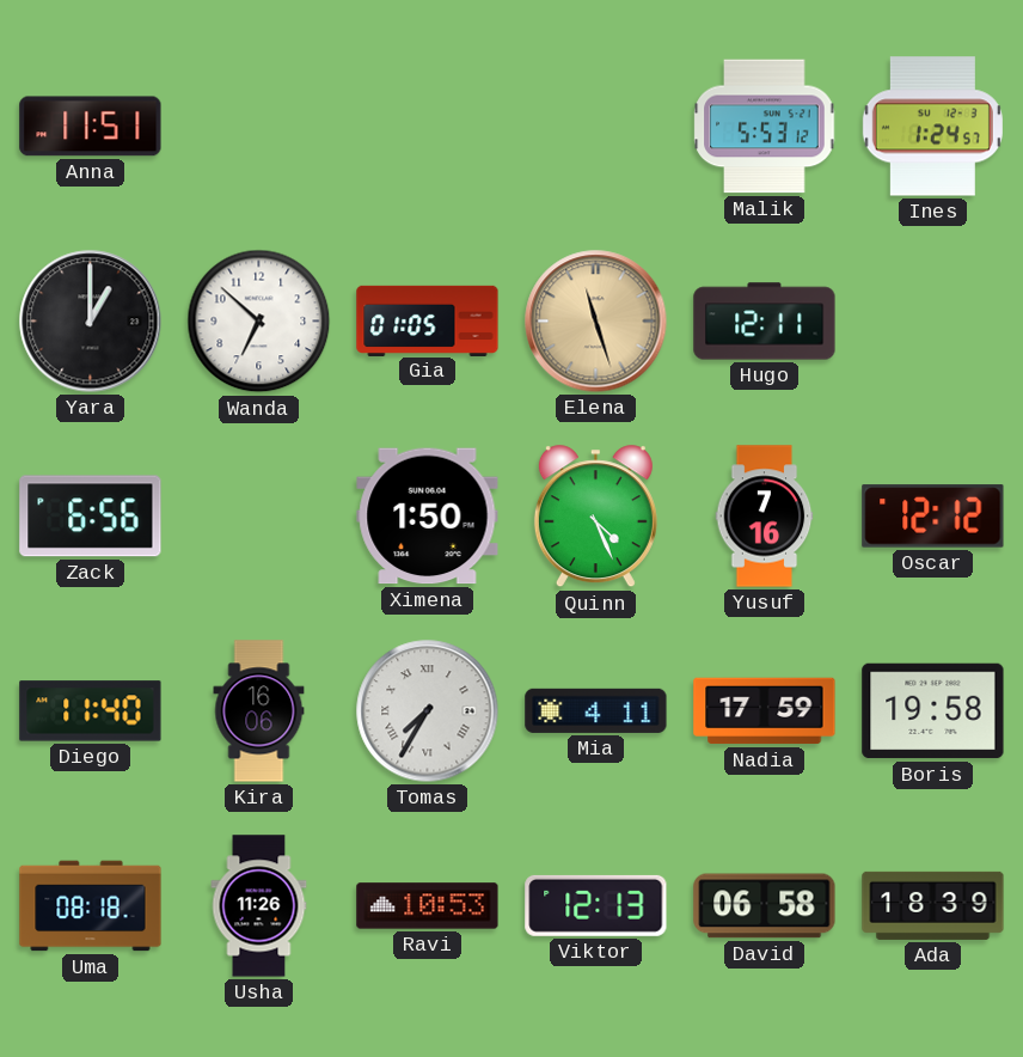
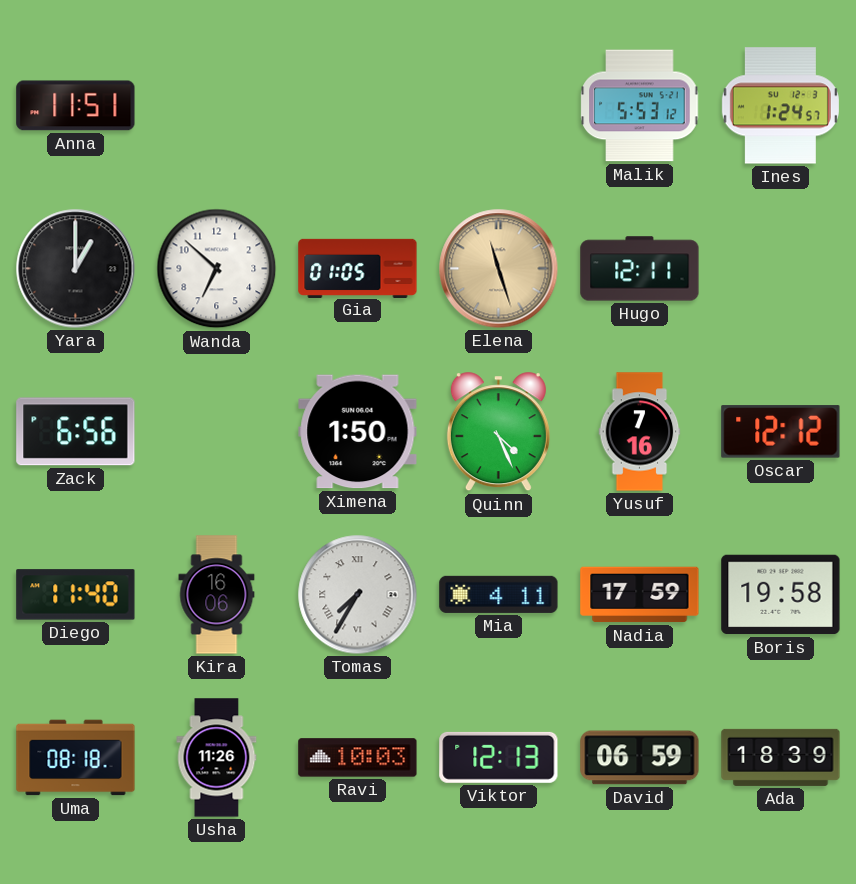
Ravi: 10:53 -> 10:03
David: 06:58 -> 06:59
